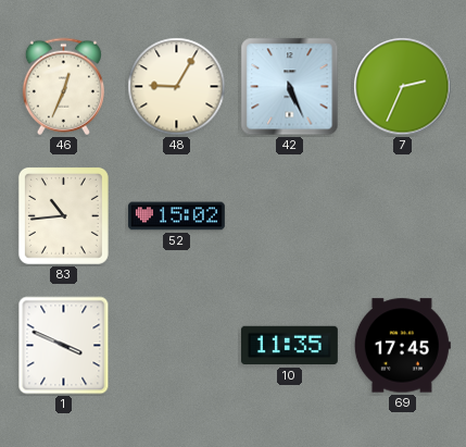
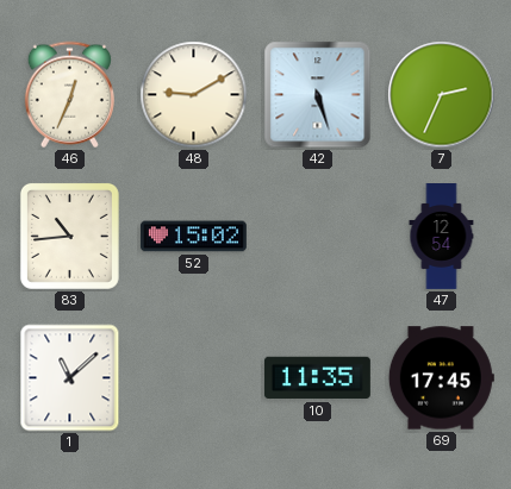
48: 9:05 -> 9:10
42: 5:26 -> 5:27
47: none -> 12:54
1: 3:49 -> 11:08
